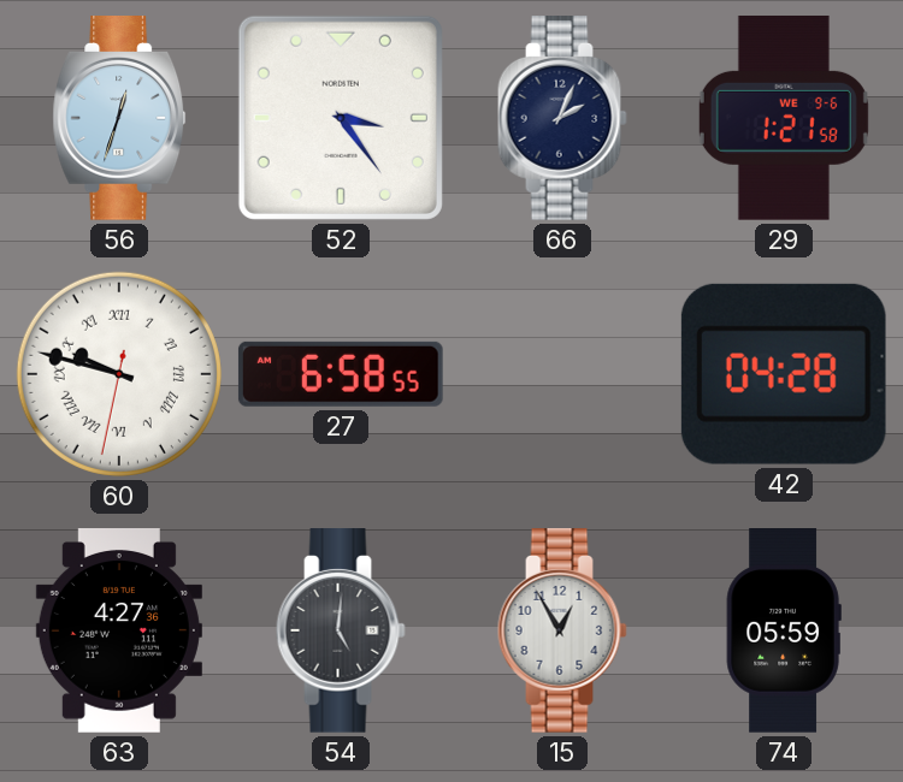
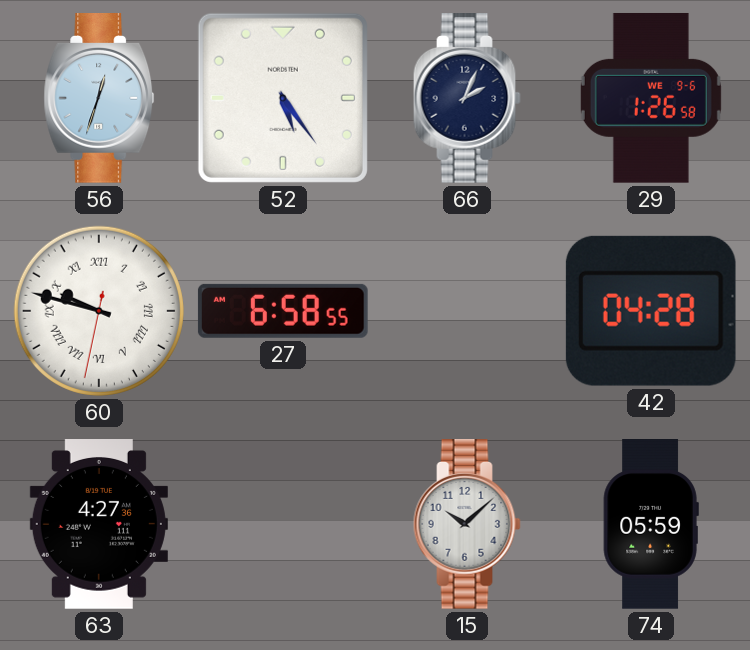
52: 3:24 -> 5:24
29: 1:21 -> 1:26
54: 5:01 -> none
15: 12:55 -> 10:08
